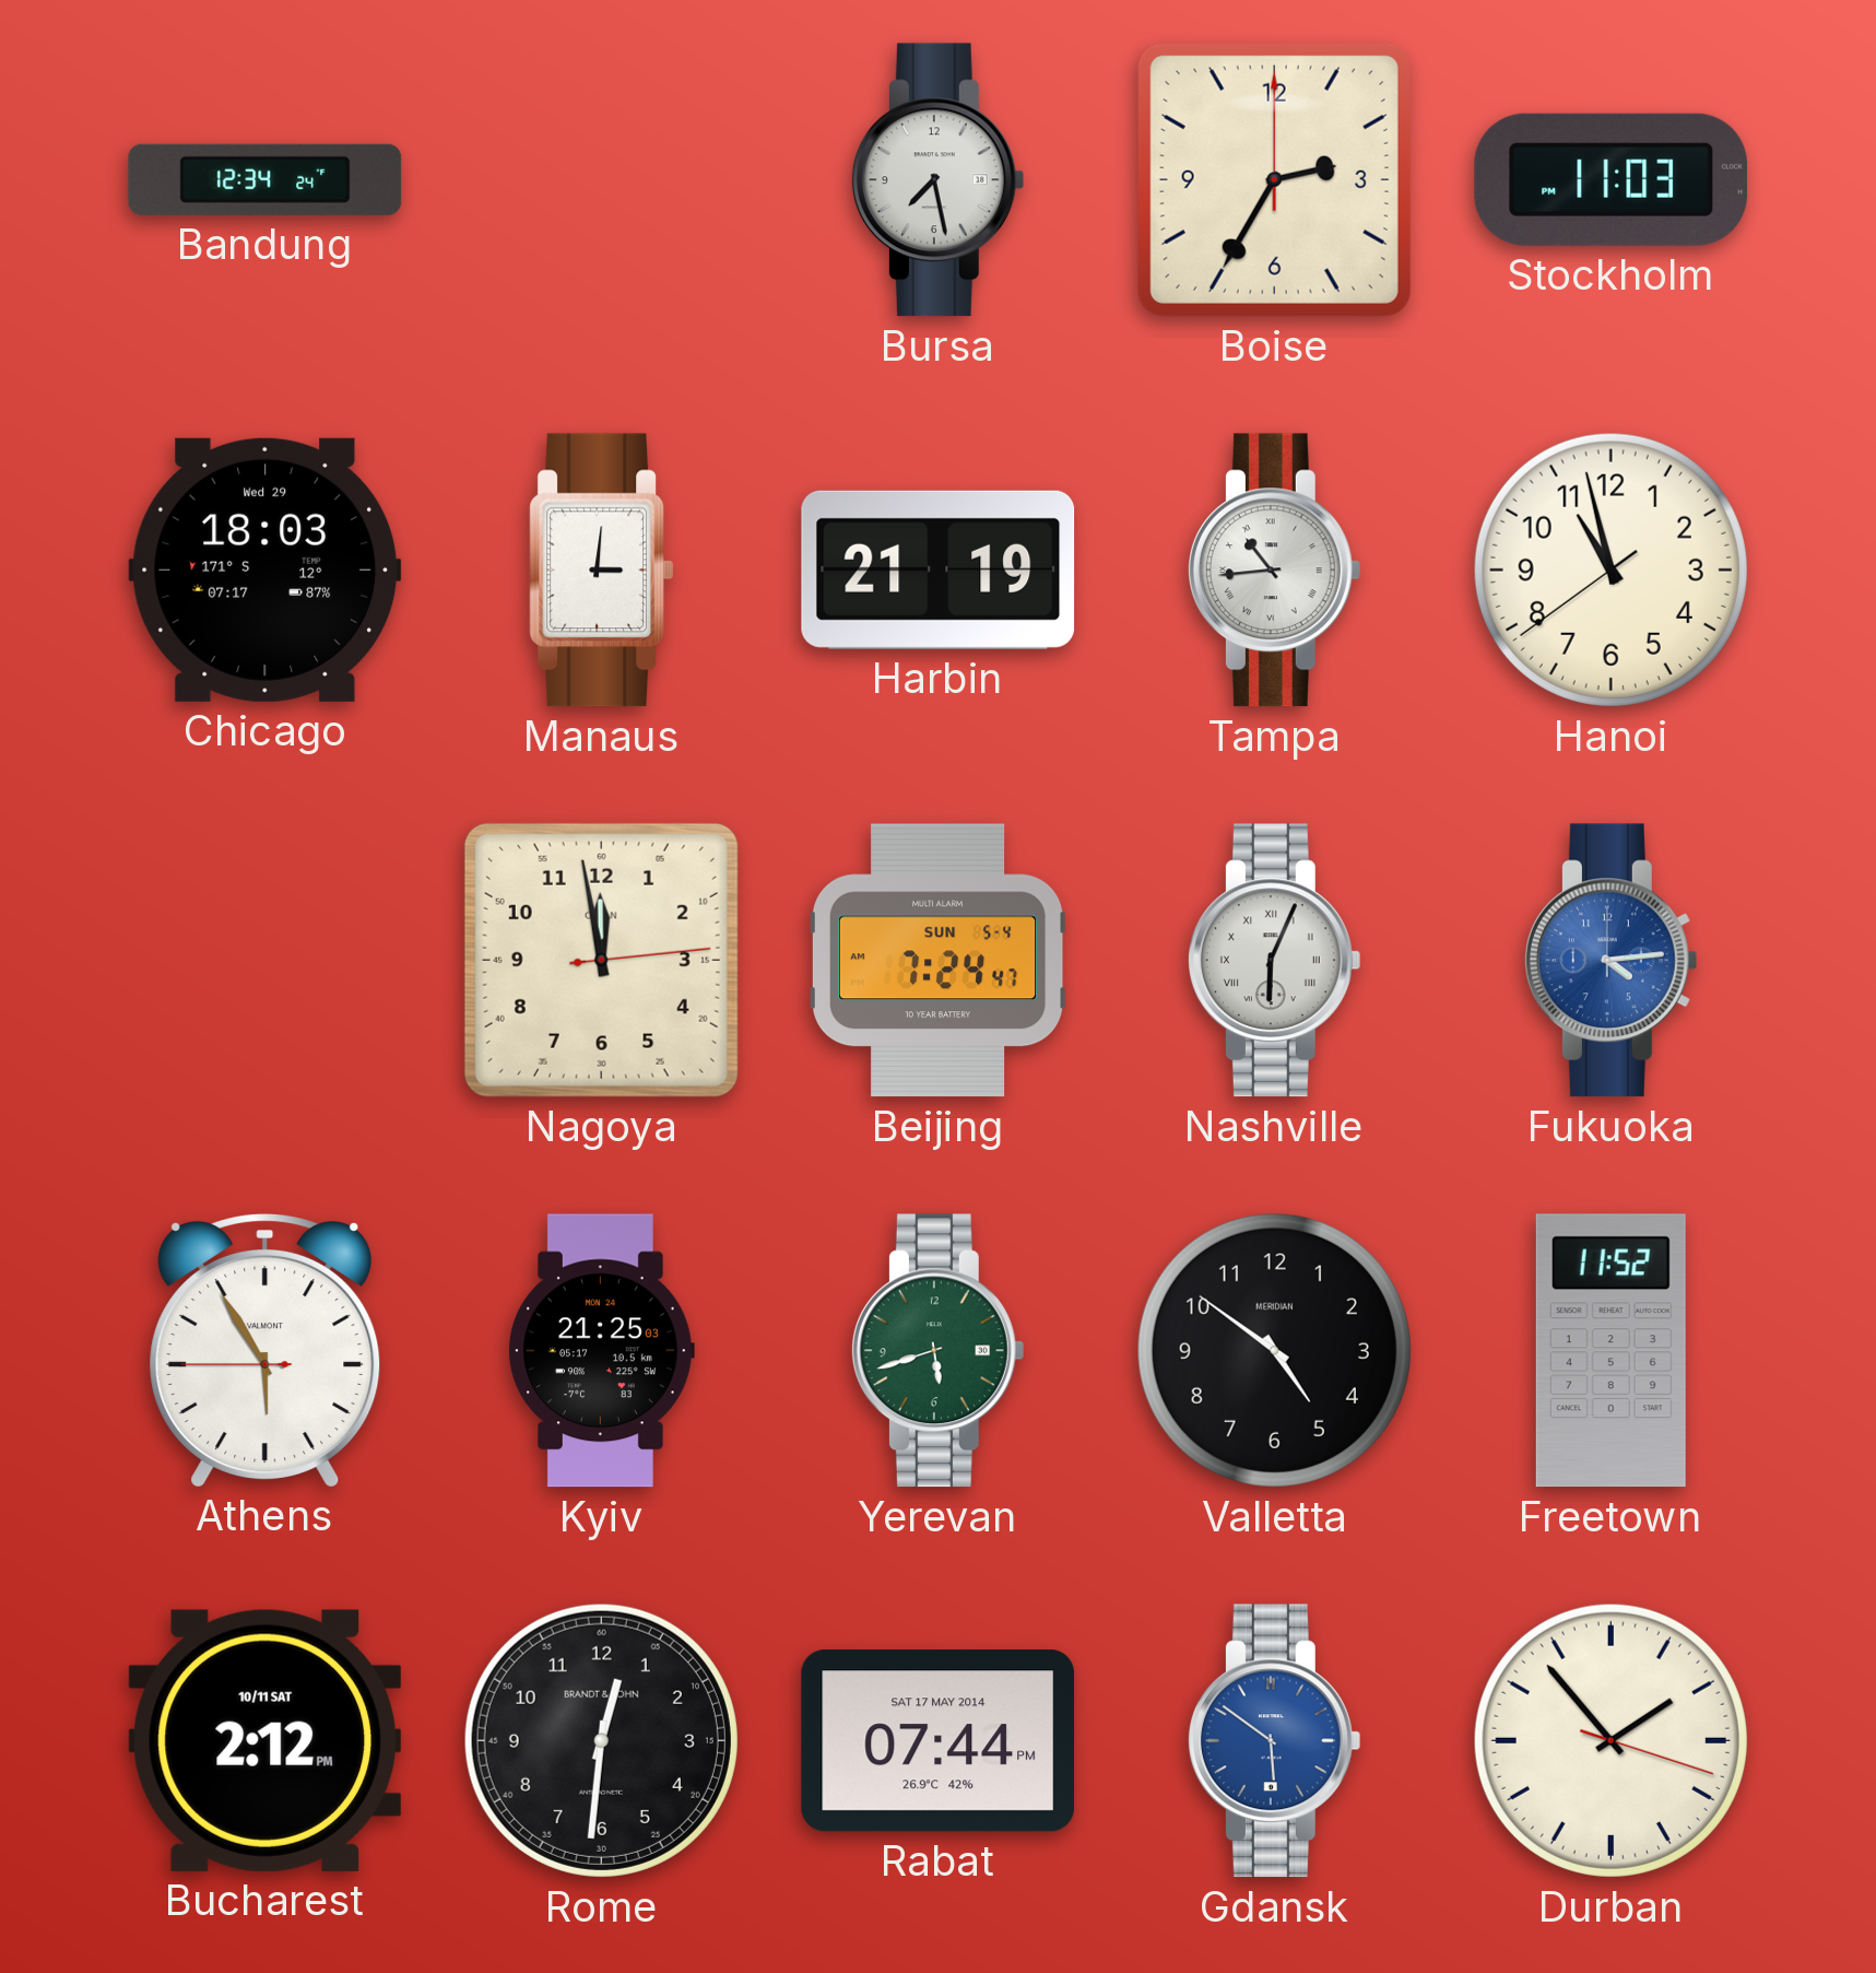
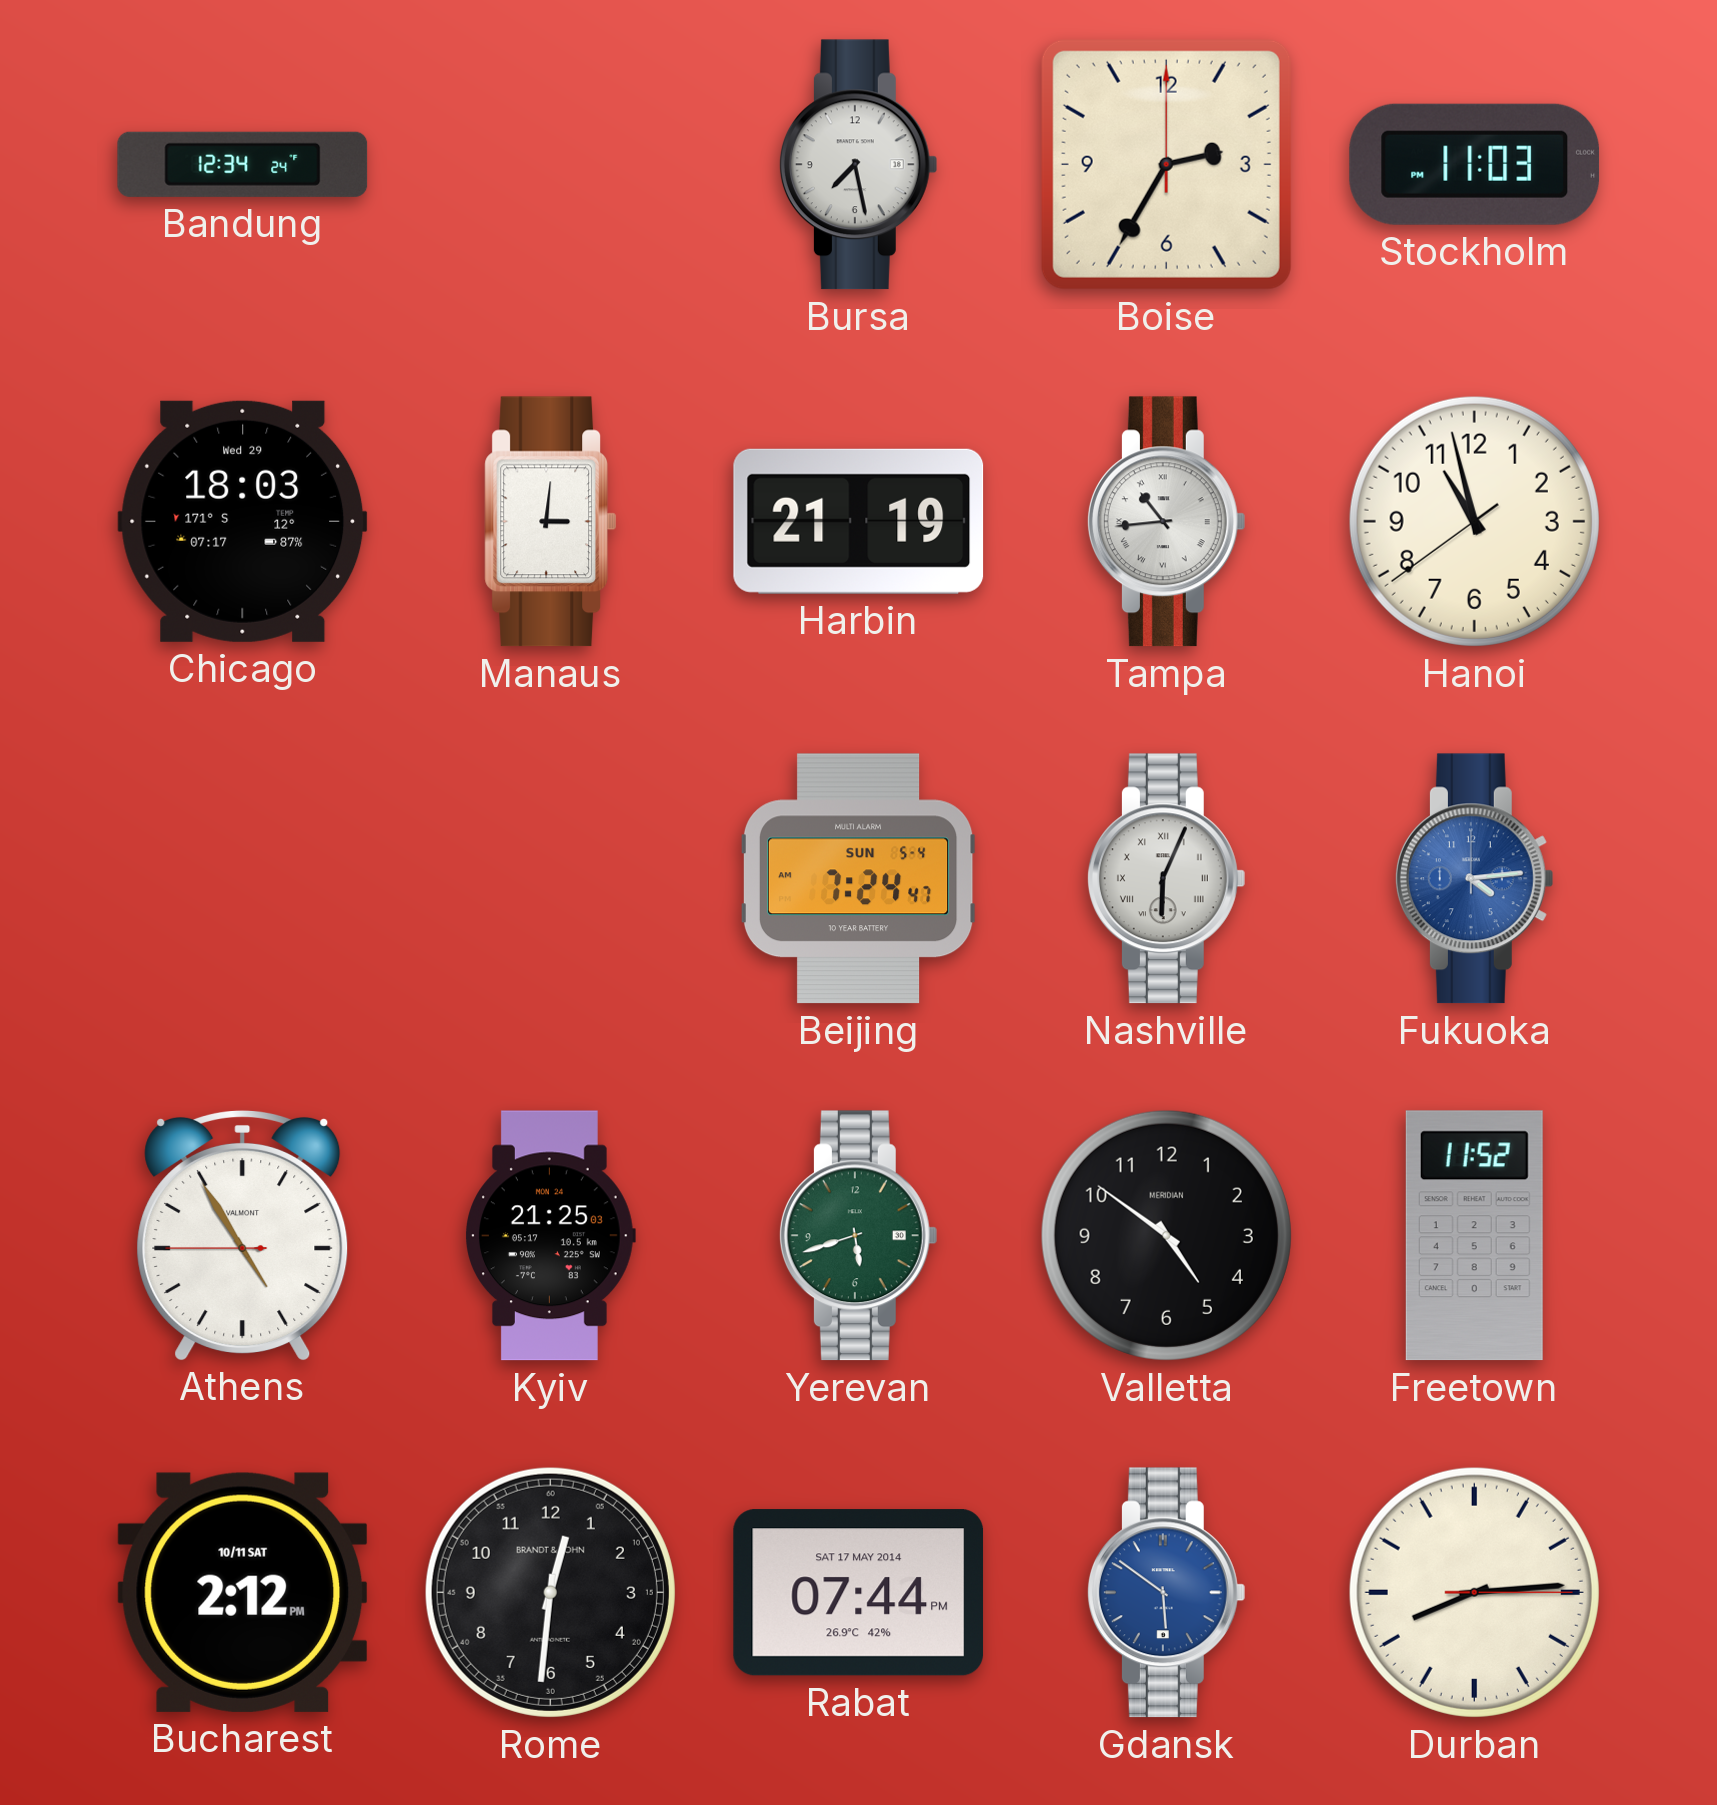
Nagoya: 11:58 -> none
Athens: 5:54 -> 4:54
Durban: 1:53 -> 8:14
